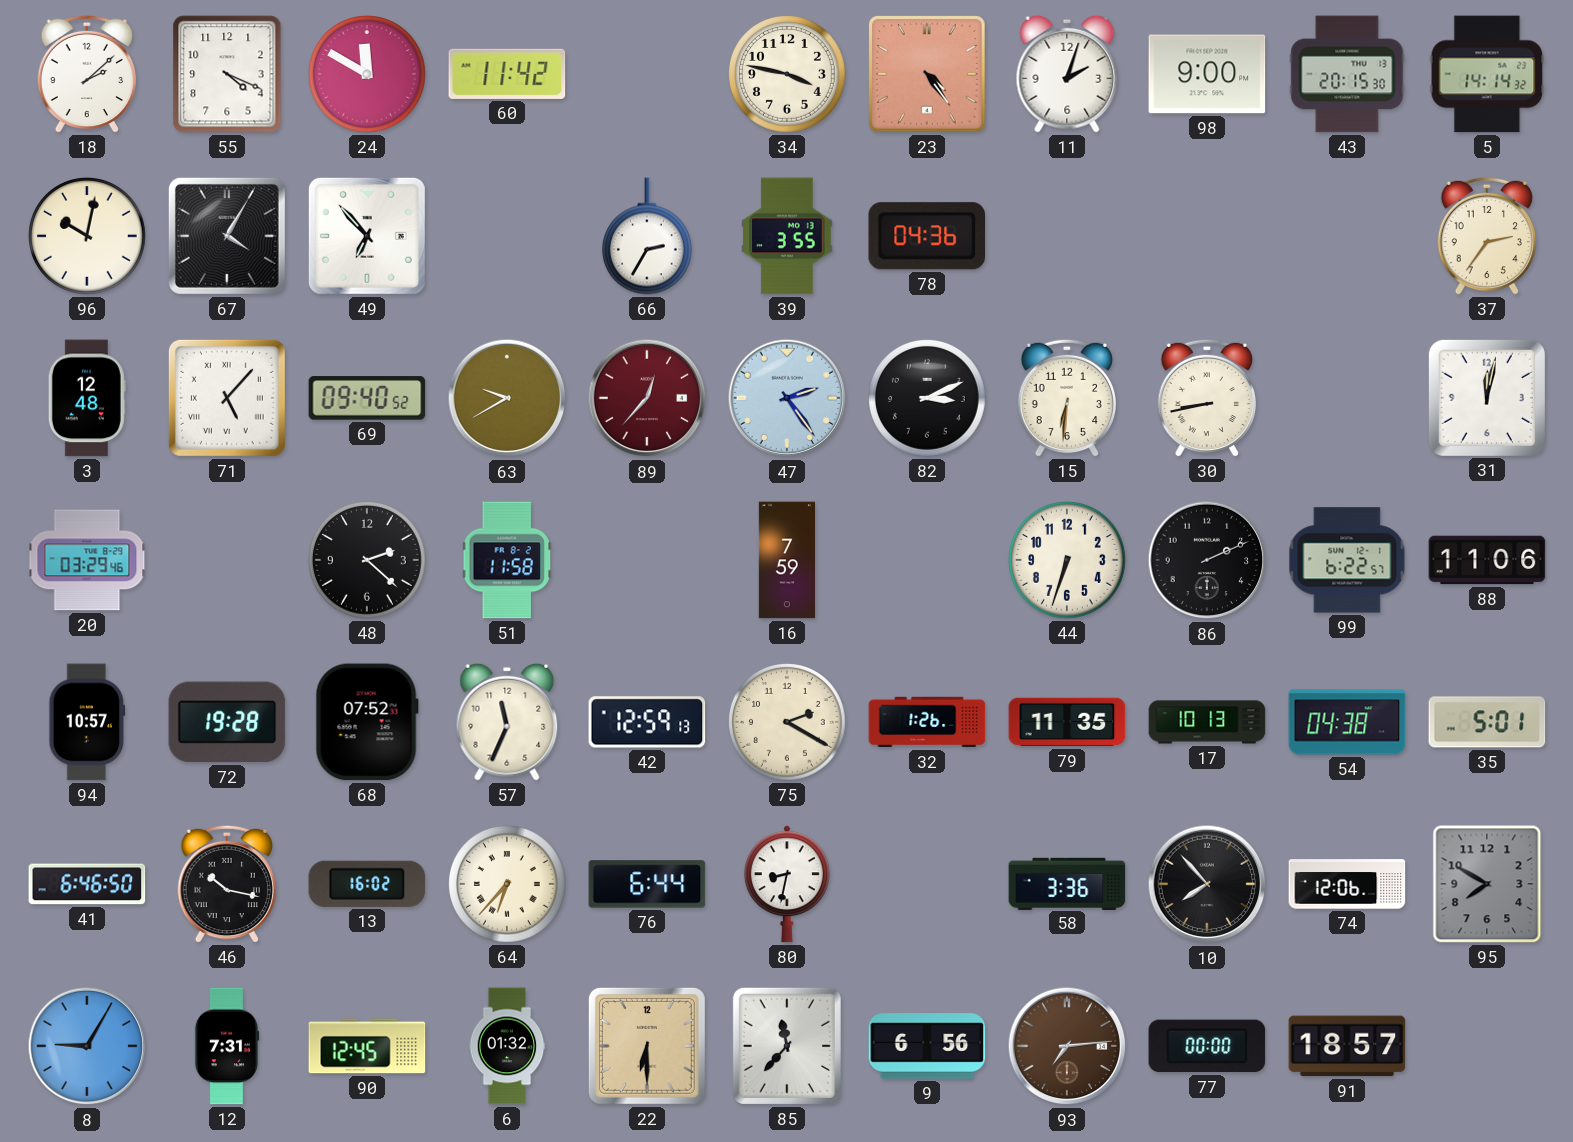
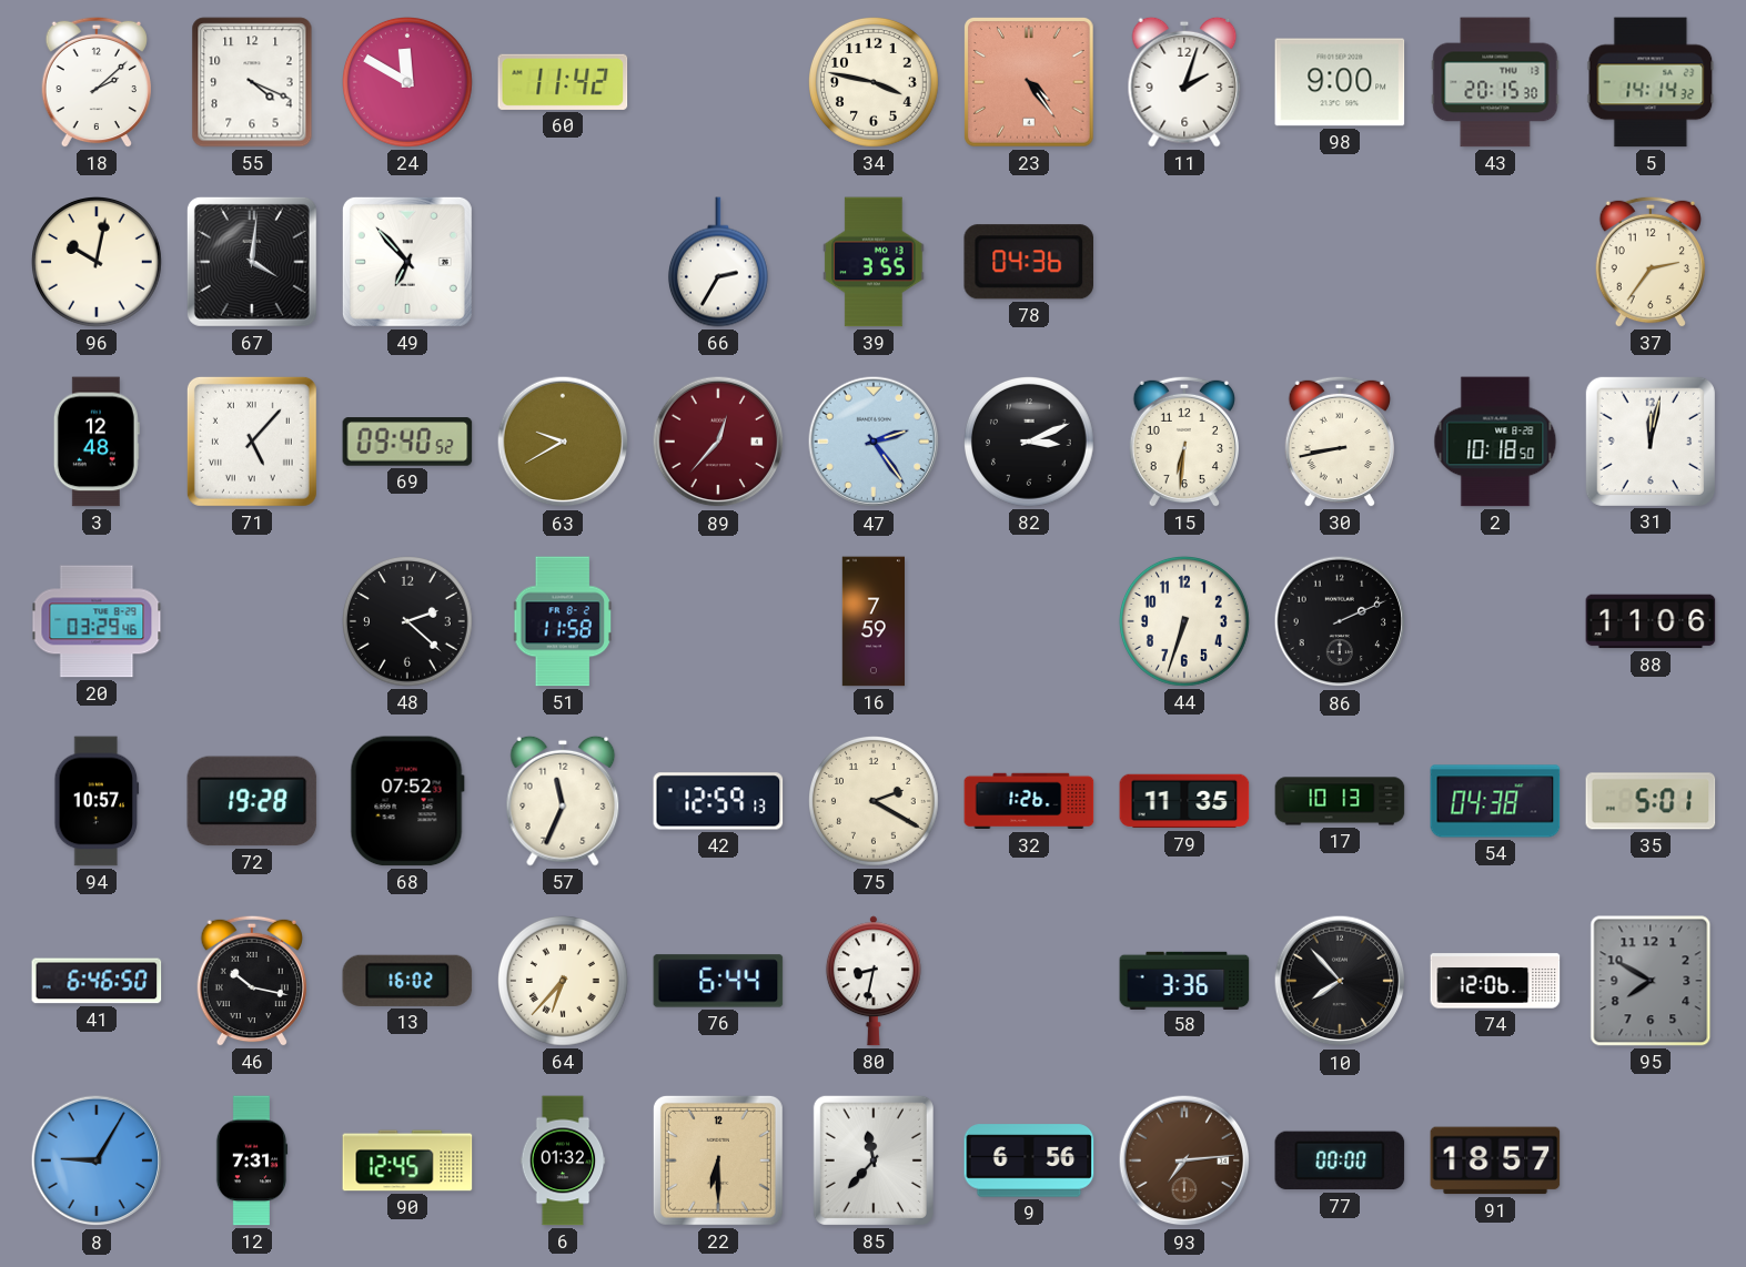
67: 4:05 -> 4:01
2: none -> 10:18
99: 6:22 -> none
